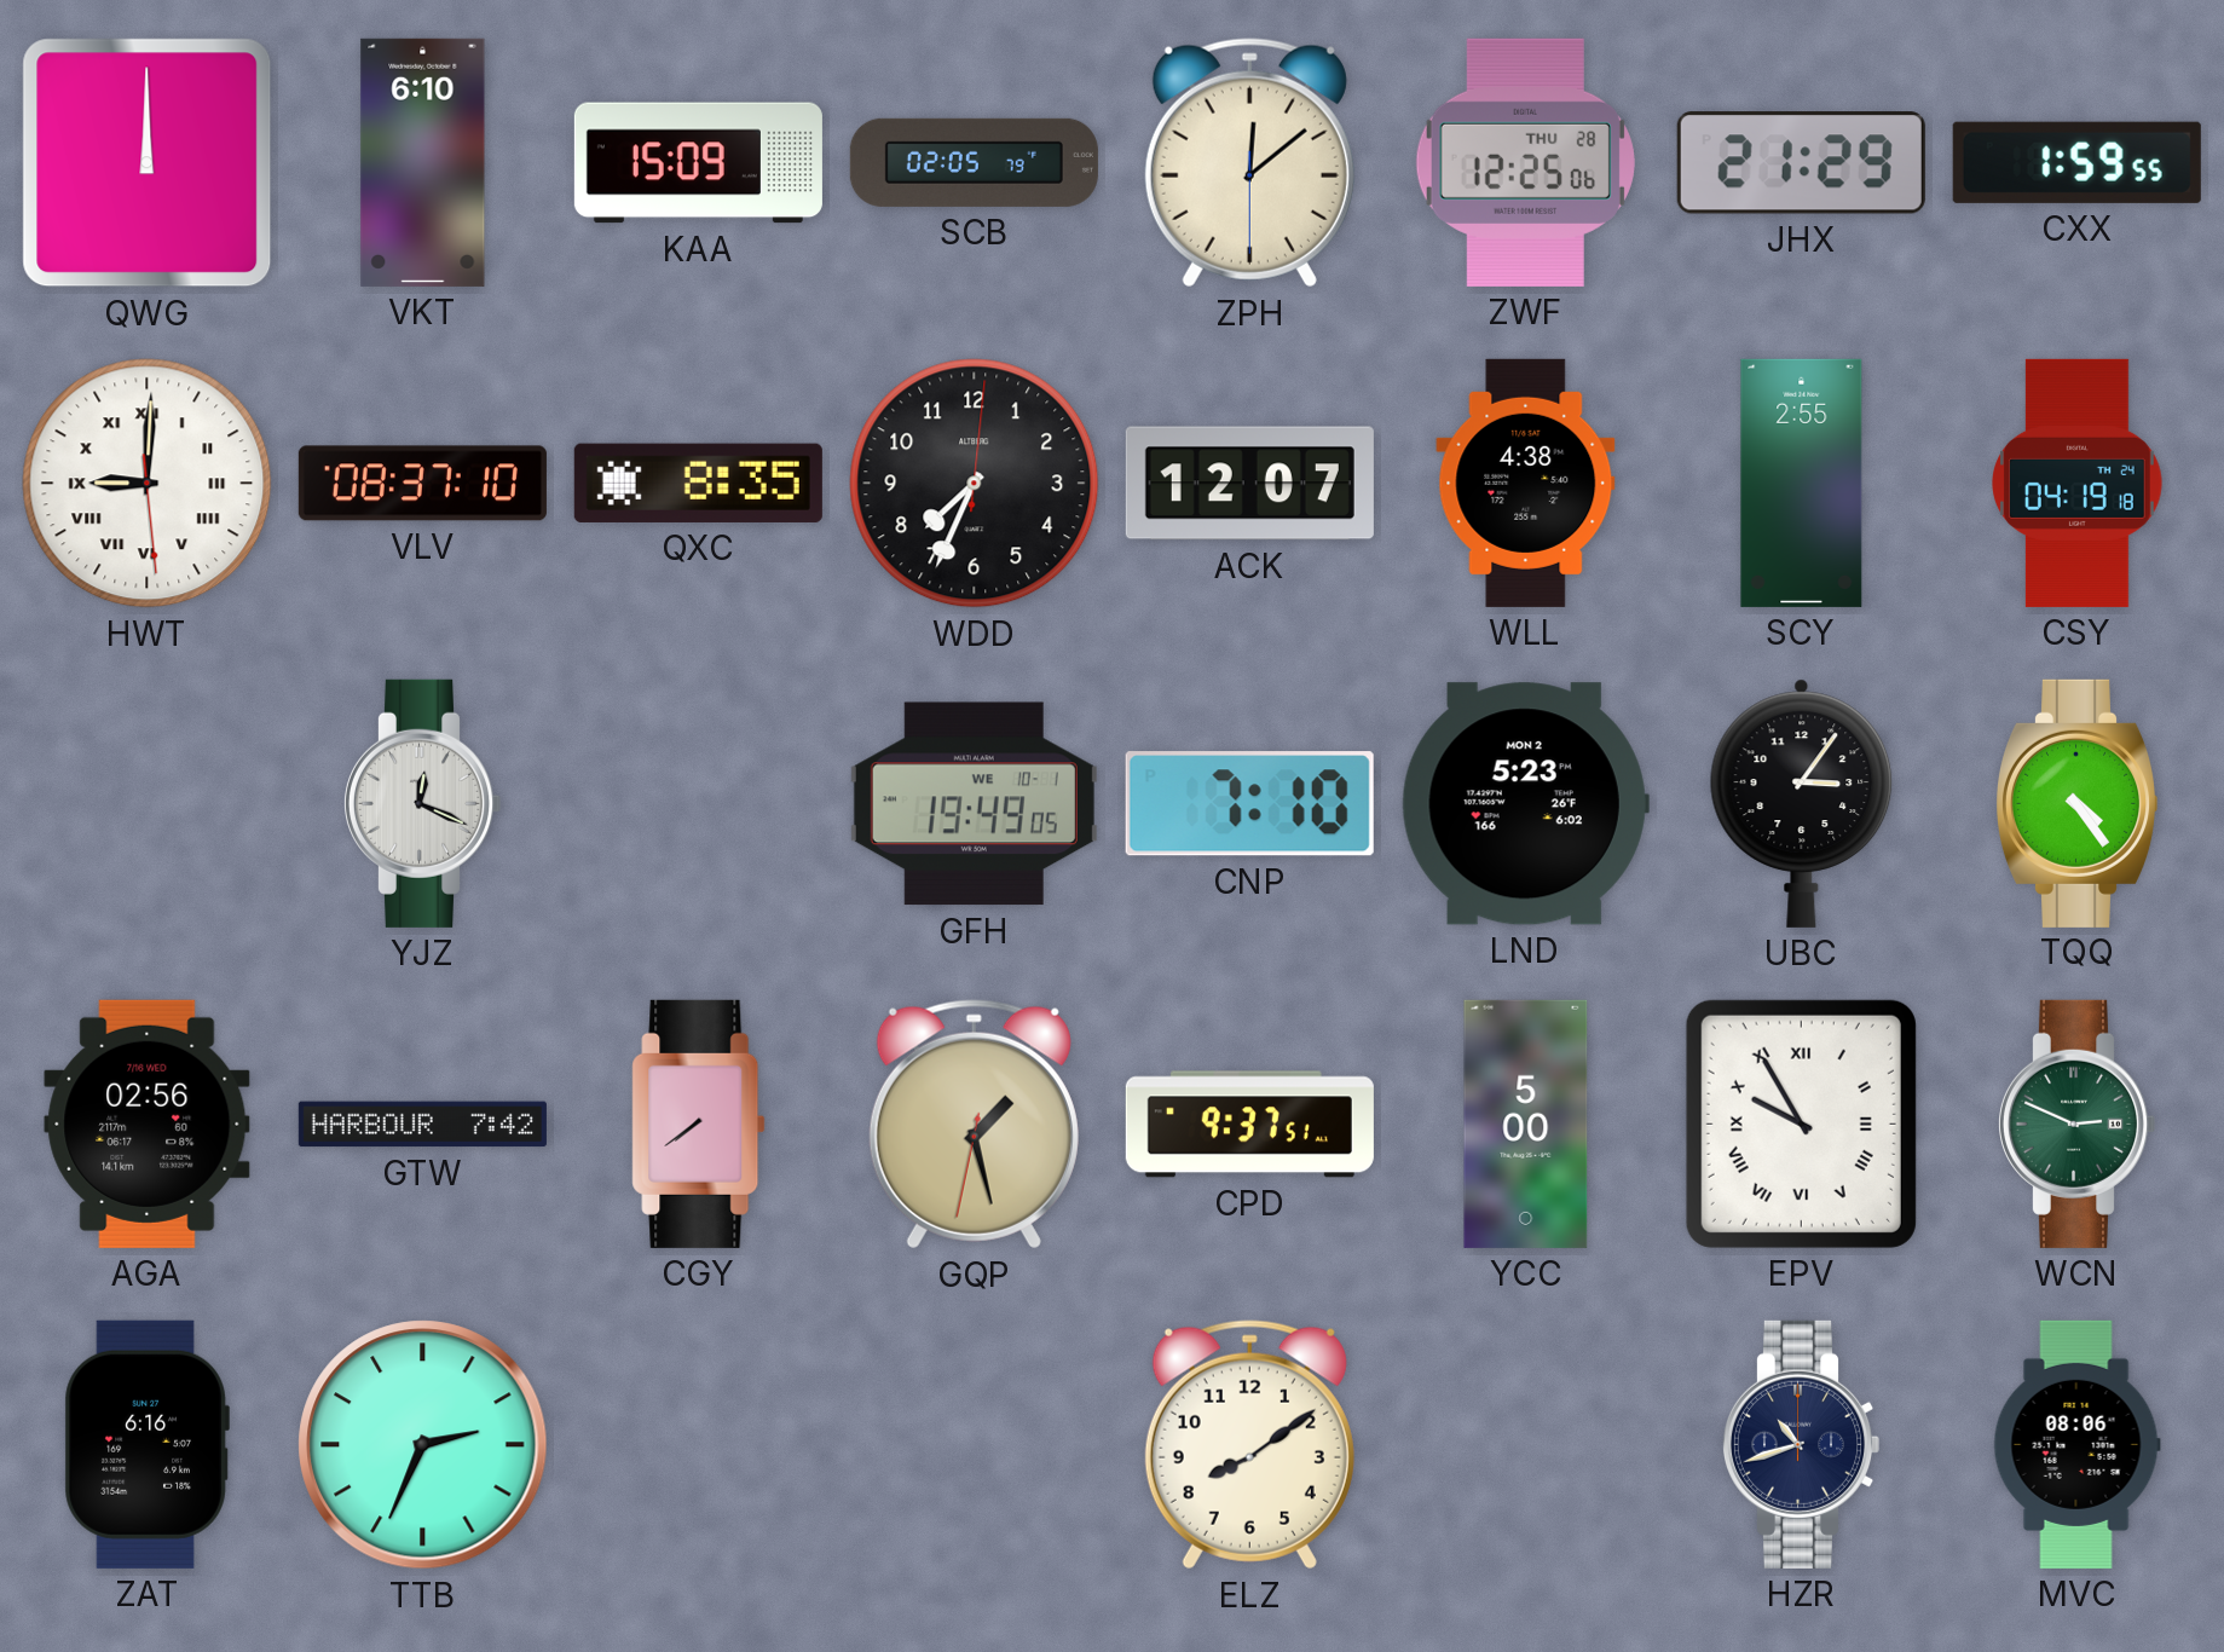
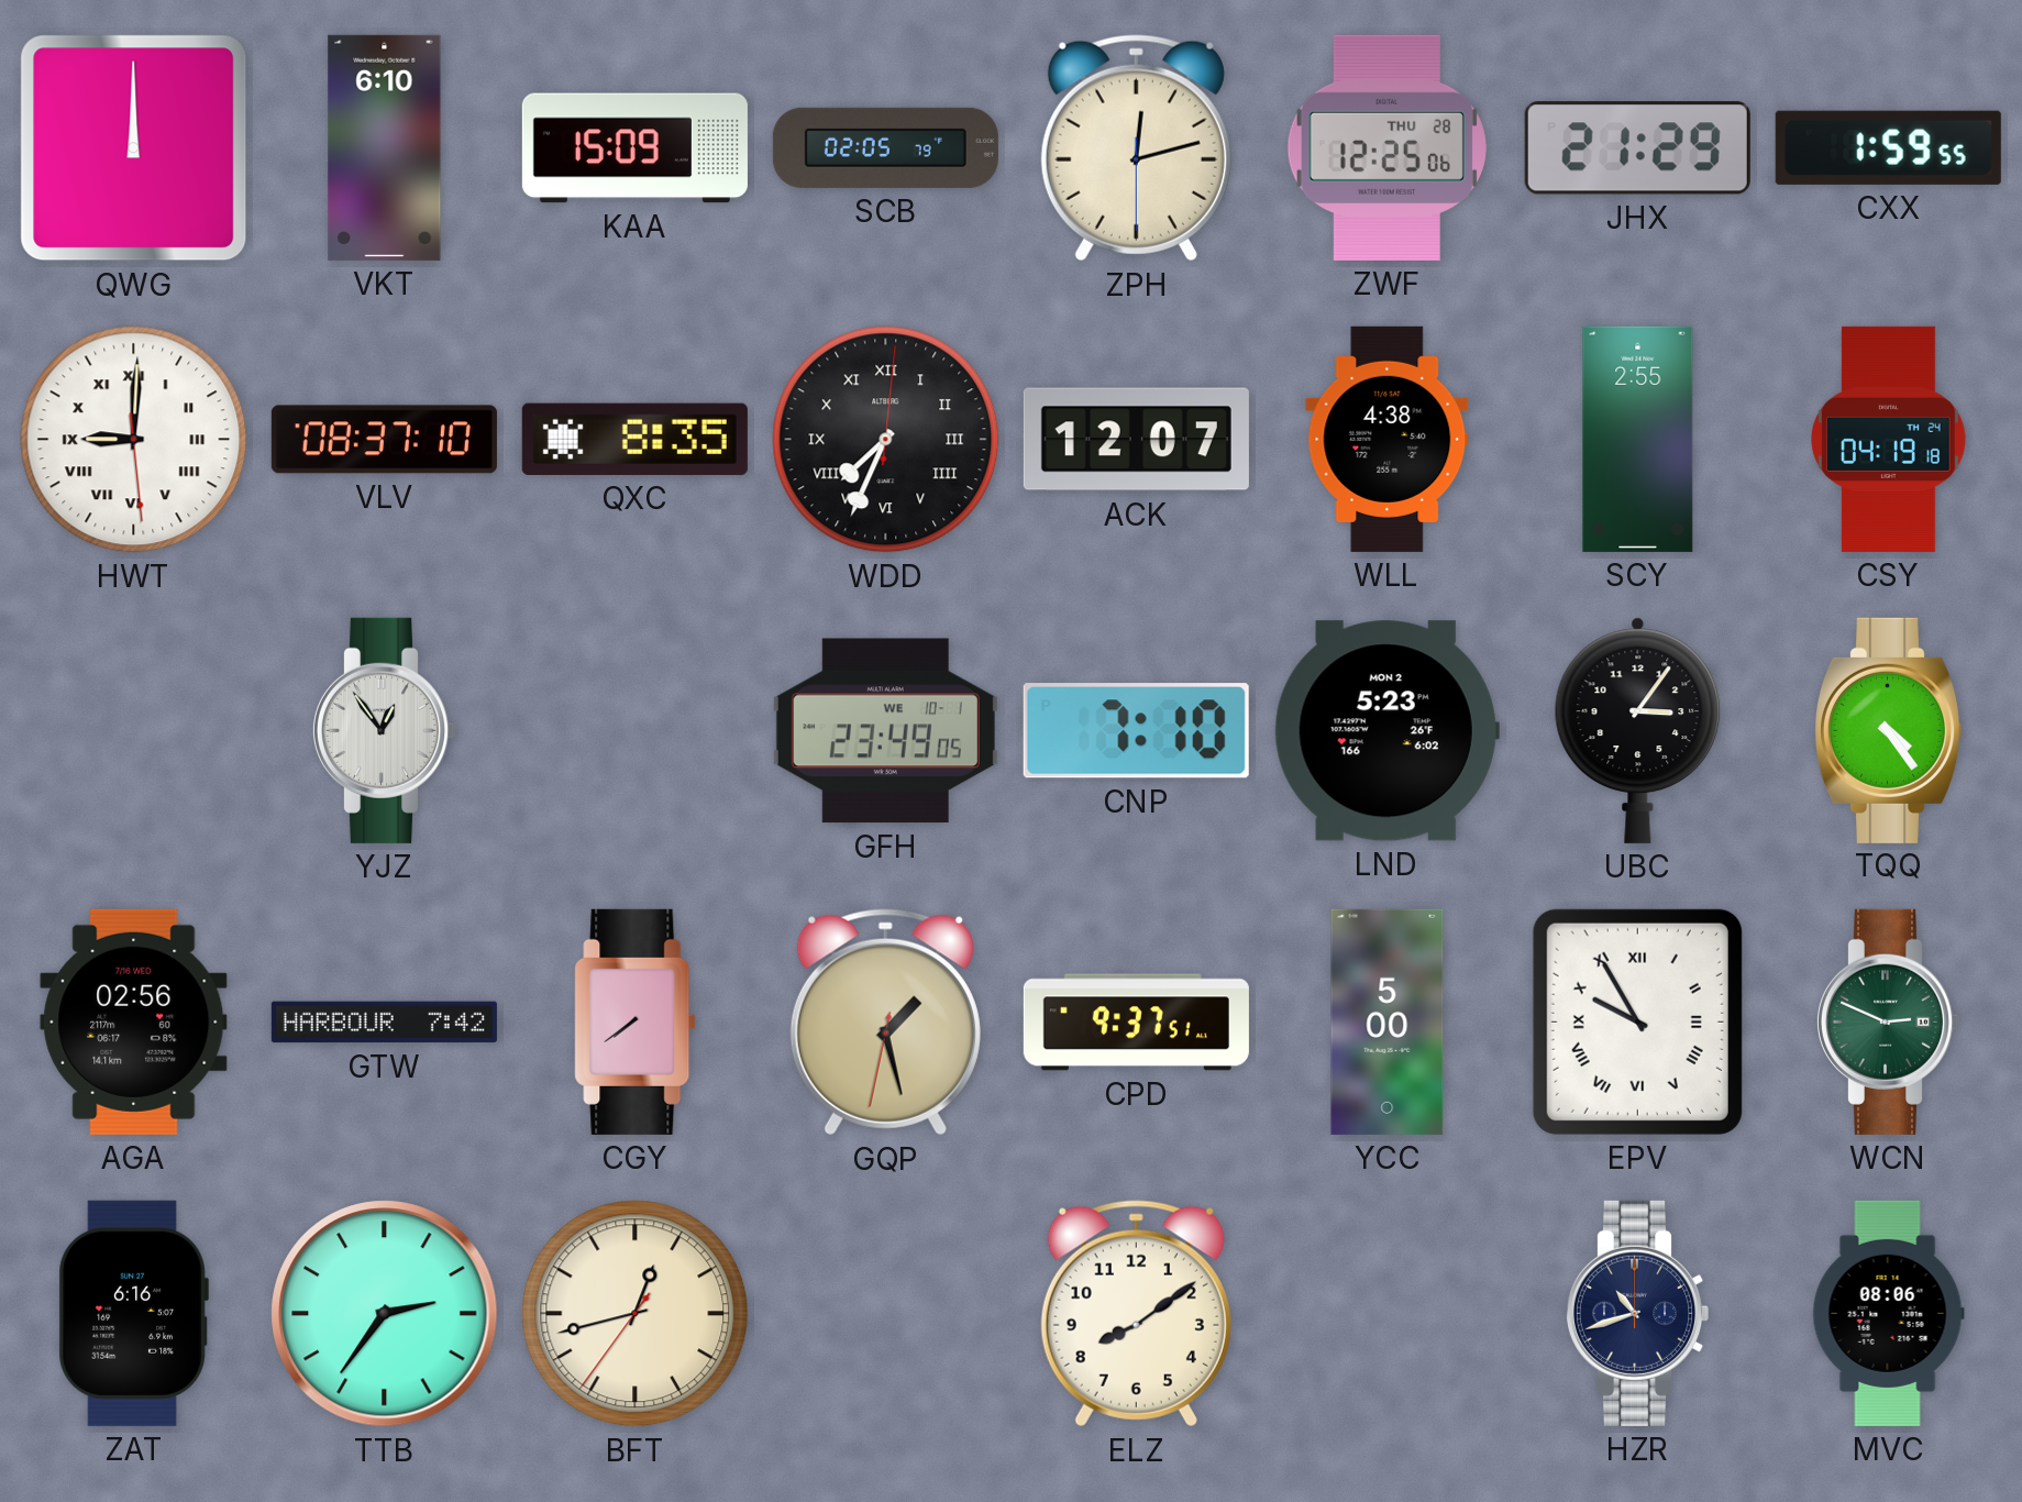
ZPH: 12:08 -> 12:12
WDD numerals: Arabic -> Roman
YJZ: 12:19 -> 12:54
GFH: 19:49 -> 23:49
TTB: 2:34 -> 2:36
BFT: none -> 12:42
